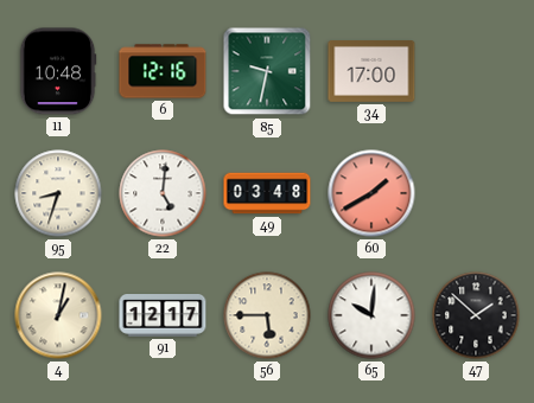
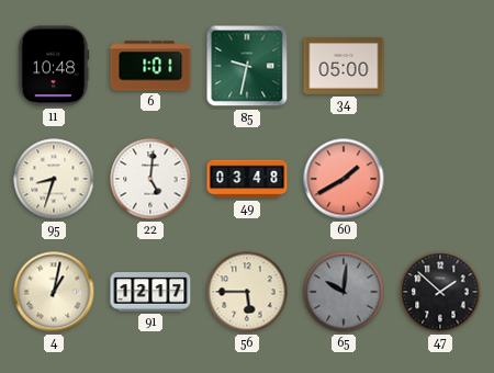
6: 12:16 -> 1:01
34: 17:00 -> 05:00
65 dial: white -> grey
